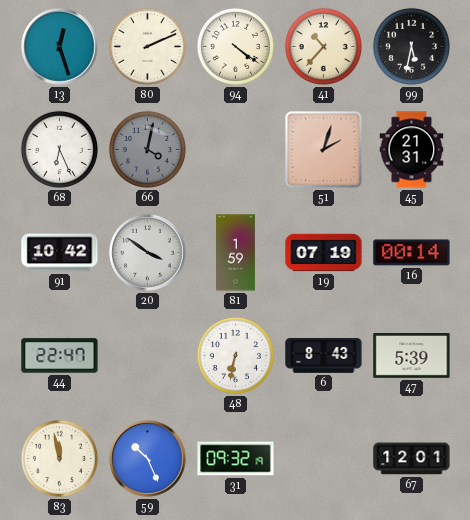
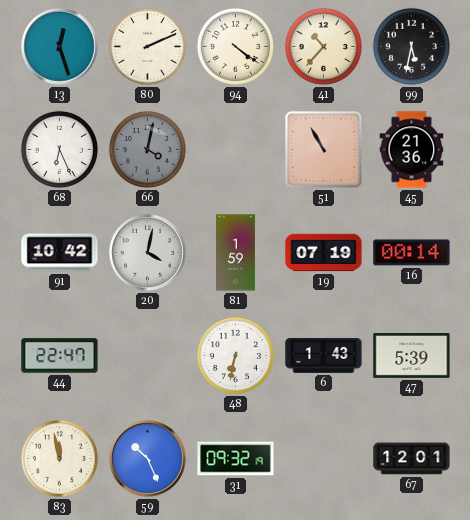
51: 2:03 -> 10:55
45: 21:31 -> 21:36
20: 3:51 -> 4:02
6: 8:43 -> 1:43
